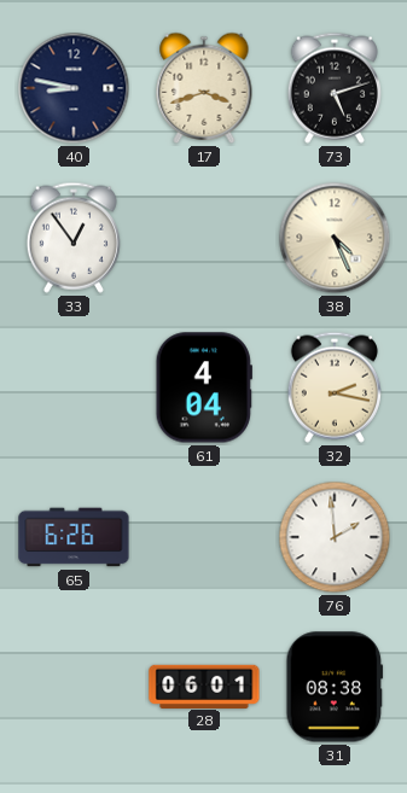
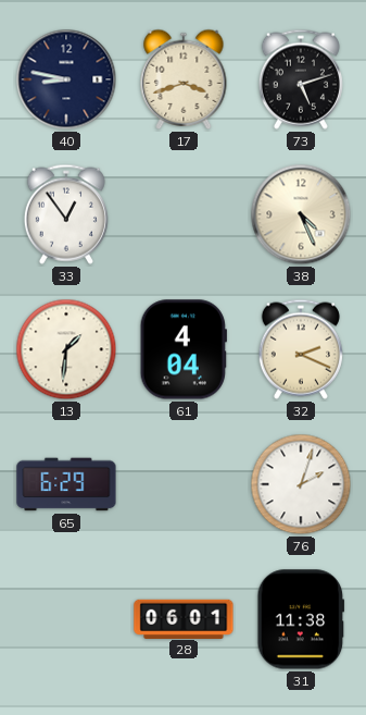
13: none -> 1:31
32: 2:17 -> 2:19
65: 6:26 -> 6:29
76: 1:59 -> 2:03
31: 08:38 -> 11:38
